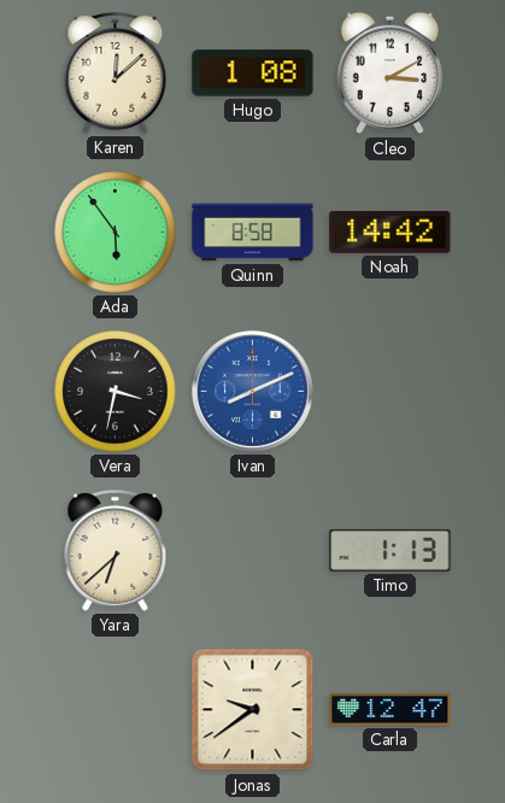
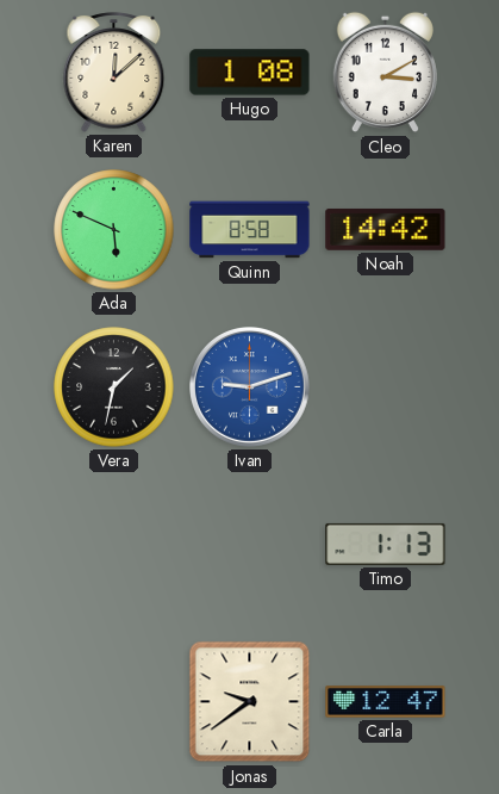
Ada: 5:54 -> 5:49
Vera: 3:32 -> 1:32
Ivan: 8:11 -> 9:12
Yara: 6:38 -> none
